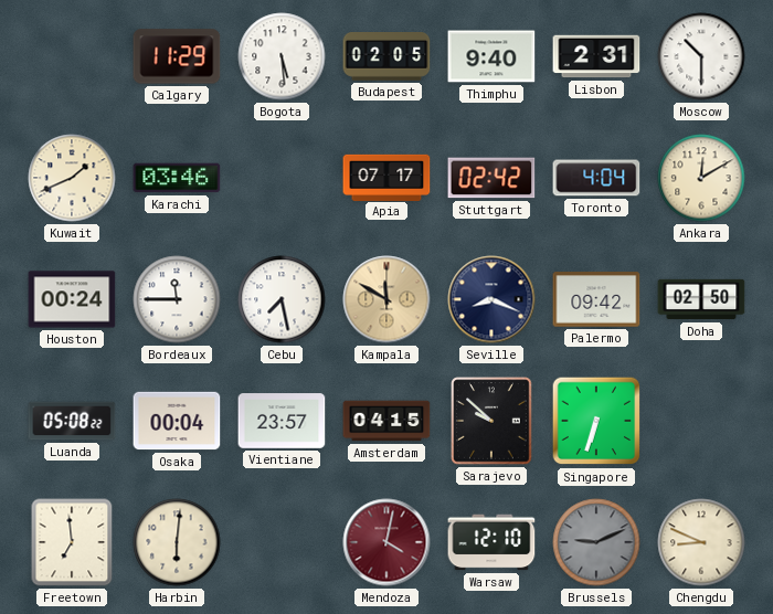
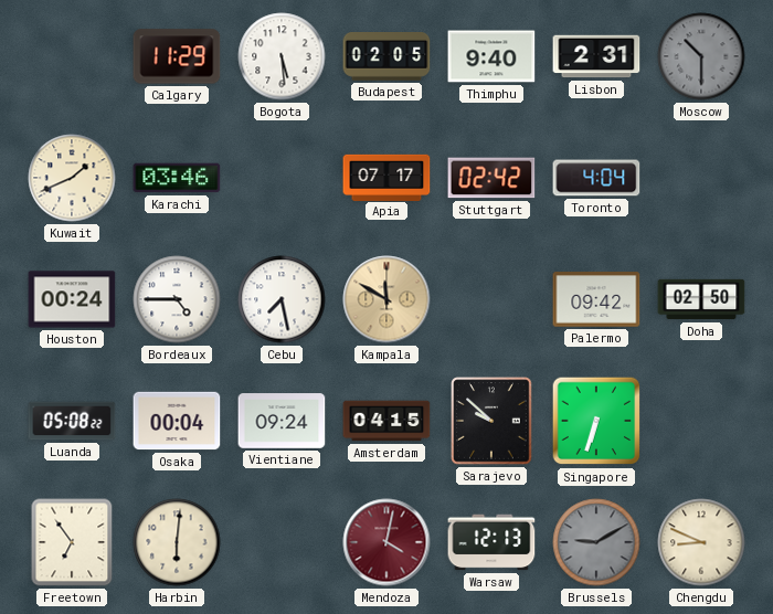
Moscow dial: white -> grey
Ankara: 12:10 -> none
Bordeaux: 11:45 -> 4:45
Seville: 8:19 -> none
Vientiane: 23:57 -> 09:24
Freetown: 6:59 -> 6:54
Warsaw: 12:10 -> 12:13
Brussels: 9:11 -> 9:10
